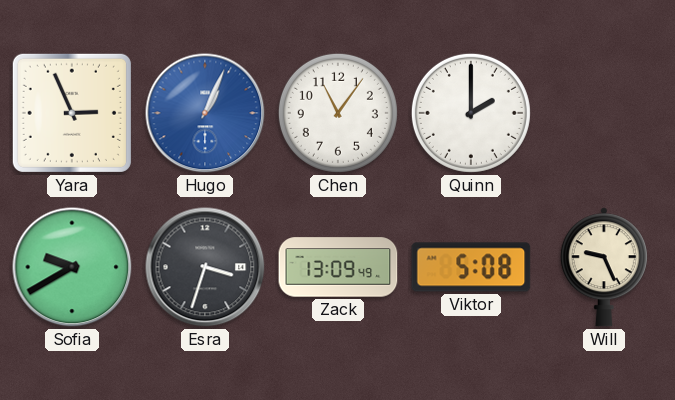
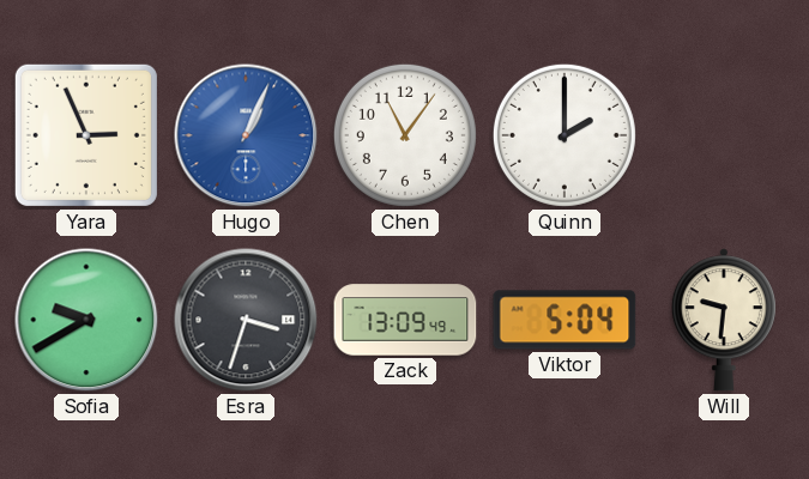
Viktor: 5:08 -> 5:04
Will: 9:26 -> 9:31
